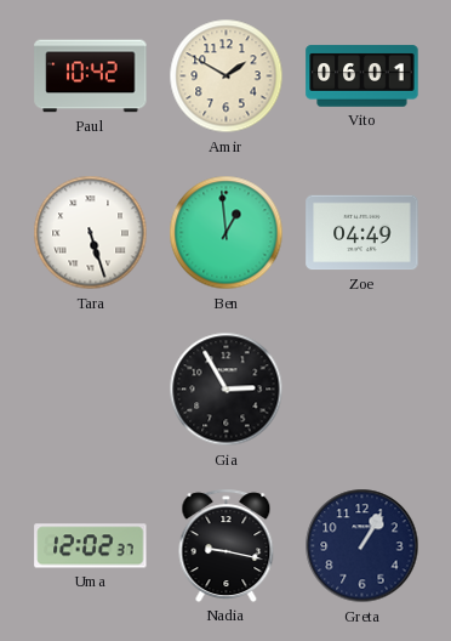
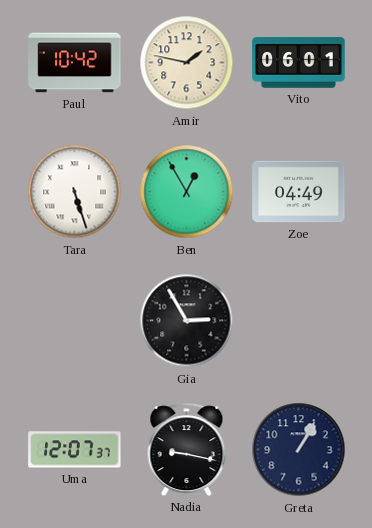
Amir: 1:50 -> 1:47
Ben: 12:59 -> 12:55
Uma: 12:02 -> 12:07
